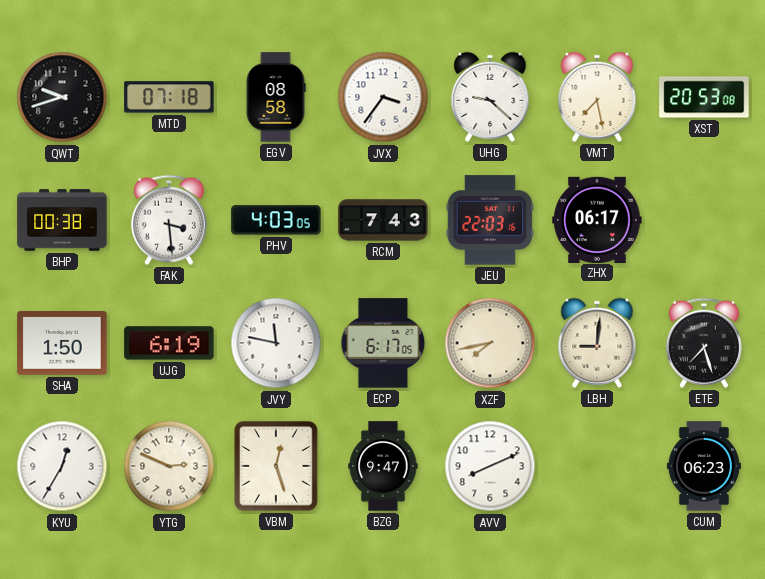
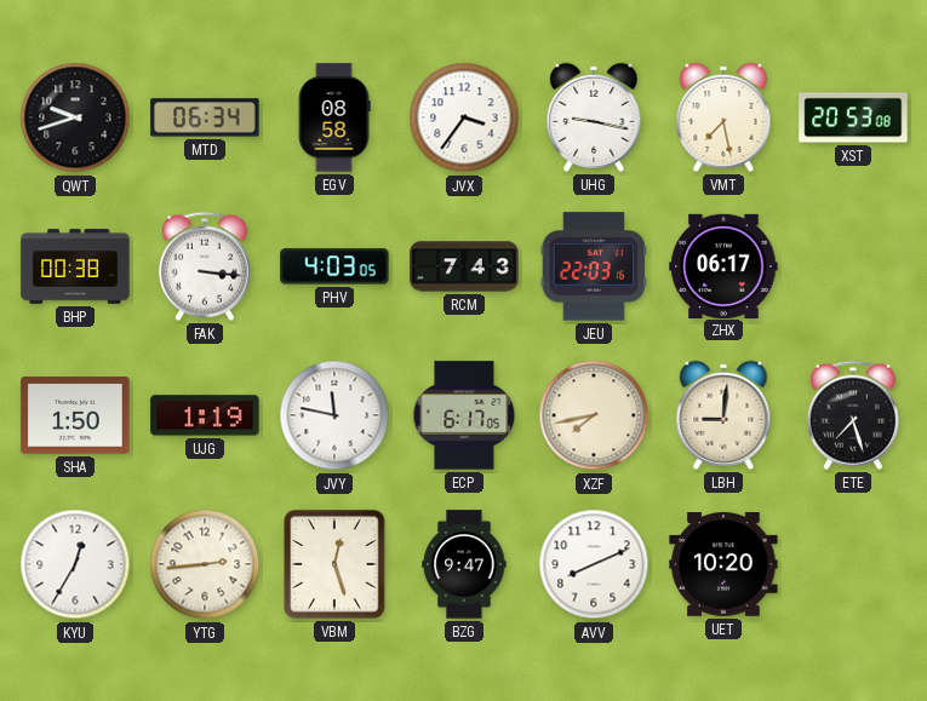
MTD: 07:18 -> 06:34
UHG: 9:22 -> 9:17
FAK: 3:29 -> 3:16
UJG: 6:19 -> 1:19
YTG: 2:49 -> 2:44
UET: none -> 10:20
CUM: 06:23 -> none
